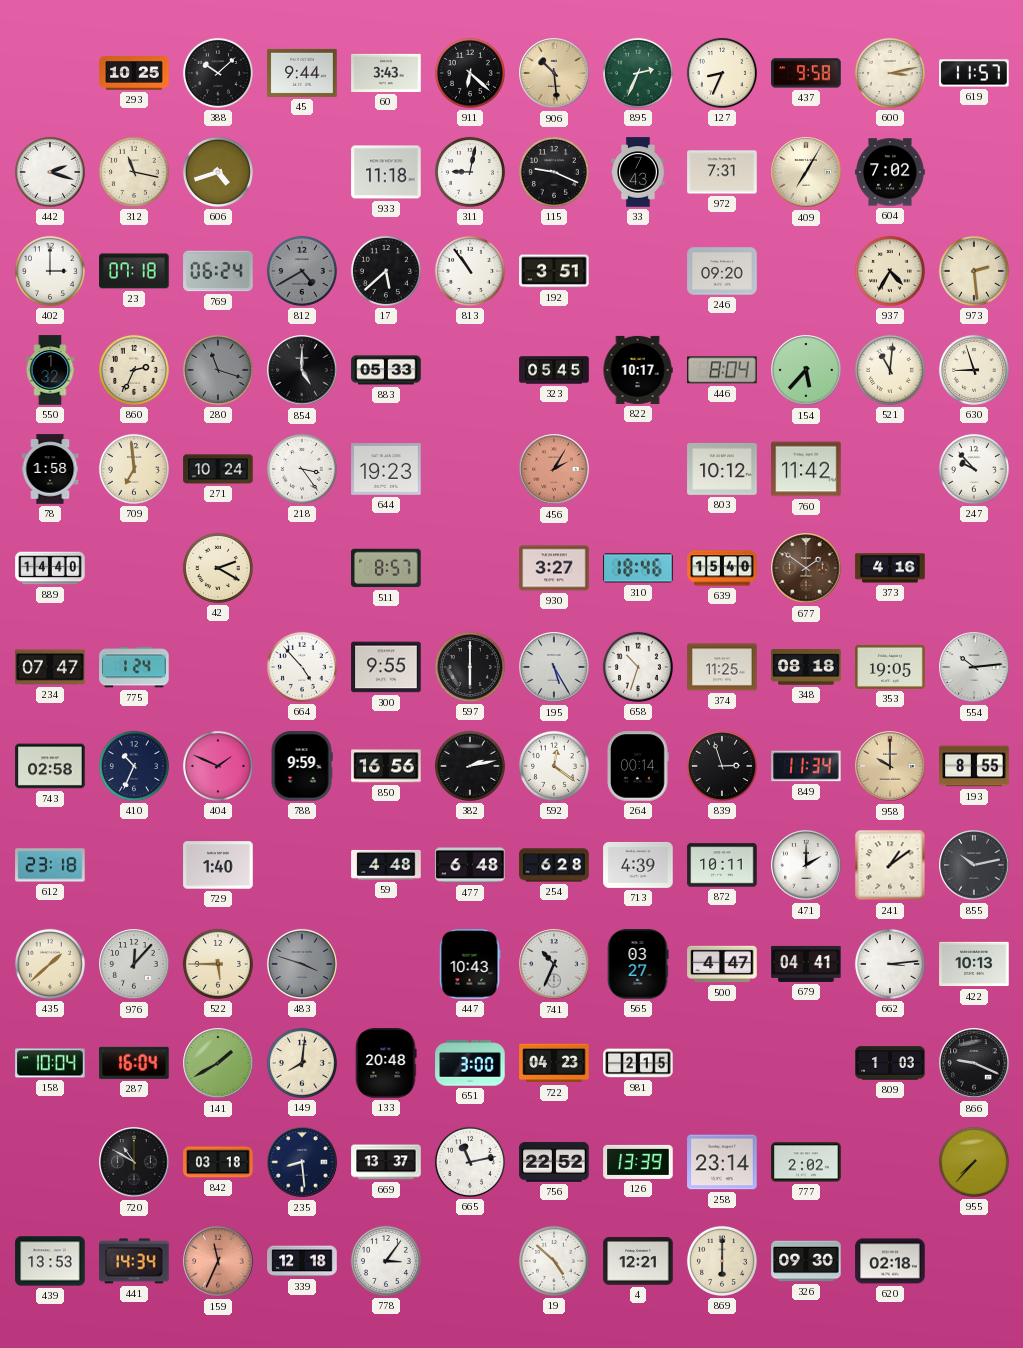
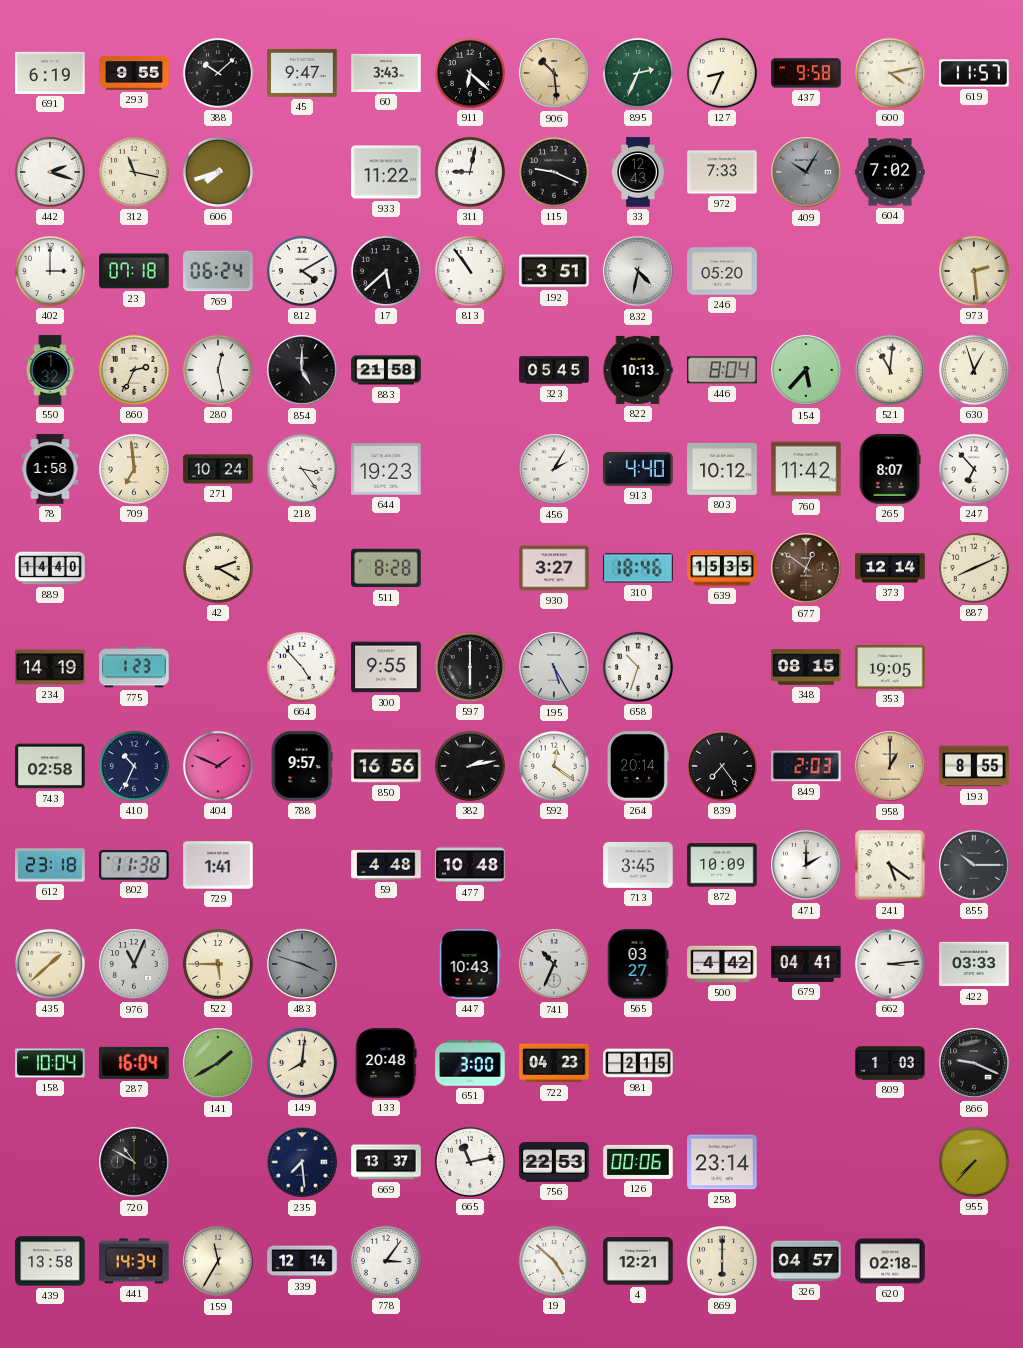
691: none -> 6:19
293: 10:25 -> 9:55
45: 9:44 -> 9:47
600: 3:13 -> 4:13
606: 4:42 -> 7:42
933: 11:18 -> 11:22
33: 7:43 -> 12:43
972: 7:31 -> 7:33
409: 7:05 -> 10:05
409 dial: cream -> grey
812: 4:40 -> 4:10
812 dial: grey -> white
832: none -> 4:32
246: 09:20 -> 05:20
937: 4:35 -> none
280: 11:18 -> 12:28
280 dial: grey -> white
883: 05:33 -> 21:58
822: 10:17 -> 10:13
630: 8:57 -> 12:57
456 dial: salmon -> white
913: none -> 4:40
265: none -> 8:07
247: 9:53 -> 6:53
511: 8:57 -> 8:28
639: 15:40 -> 15:35
677: 1:51 -> 12:51
373: 4:16 -> 12:14
887: none -> 8:11
234: 07:47 -> 14:19
775: 1:24 -> 1:23
374: 11:25 -> none
348: 08:18 -> 08:15
554: 10:14 -> none
788: 9:59 -> 9:57
264: 00:14 -> 20:14
839: 2:57 -> 7:24
849: 11:34 -> 2:03
958: 10:00 -> 1:00
802: none -> 11:38
729: 1:40 -> 1:41
477: 6:48 -> 10:48
254: 6:28 -> none
713: 4:39 -> 3:45
872: 10:11 -> 10:09
241: 1:09 -> 5:21
855: 10:13 -> 10:15
976: 12:07 -> 11:04
500: 4:47 -> 4:42
422: 10:13 -> 03:33
842: 03:18 -> none
235: 8:29 -> 7:29
756: 22:52 -> 22:53
126: 13:39 -> 00:06
777: 2:02 -> none
439: 13:53 -> 13:58
159: 11:34 -> 11:35
159 dial: salmon -> cream
339: 12:18 -> 12:14
326: 09:30 -> 04:57
